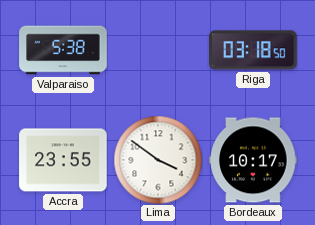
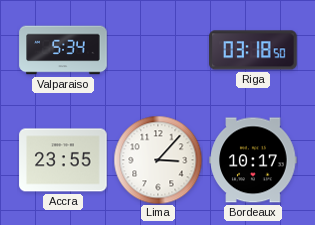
Valparaiso: 5:38 -> 5:34
Lima: 3:51 -> 3:07
